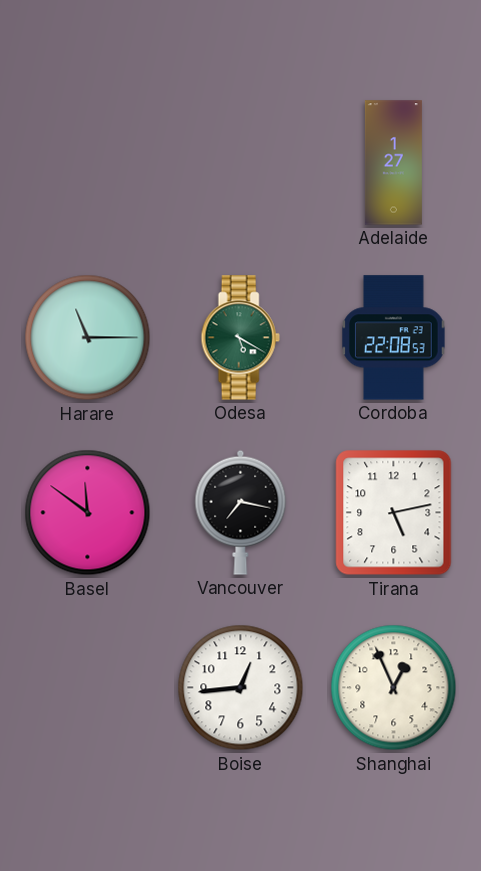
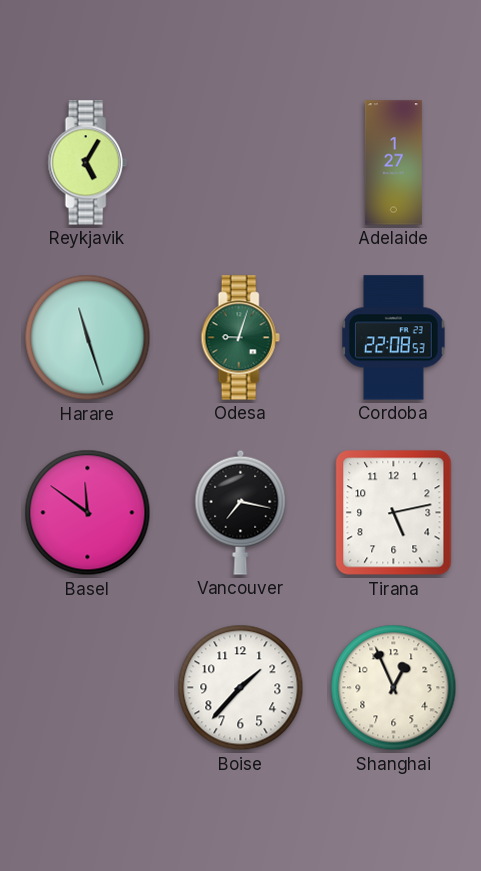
Reykjavik: none -> 5:05
Harare: 11:15 -> 11:27
Odesa: 5:20 -> 9:03
Boise: 12:44 -> 1:37
